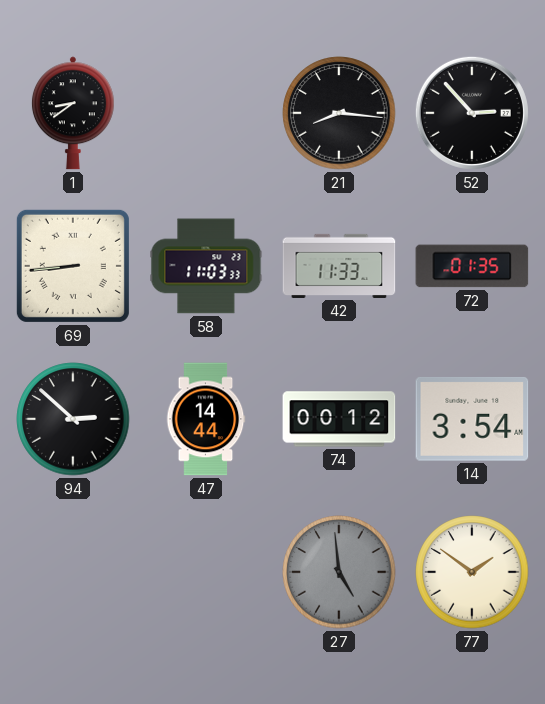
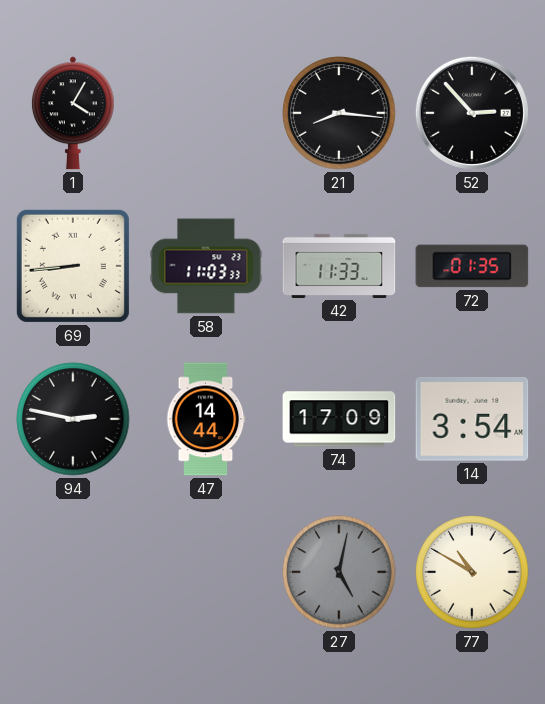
1: 8:39 -> 4:05
94: 2:52 -> 2:47
74: 00:12 -> 17:09
27: 4:59 -> 5:02
77: 1:51 -> 10:50
